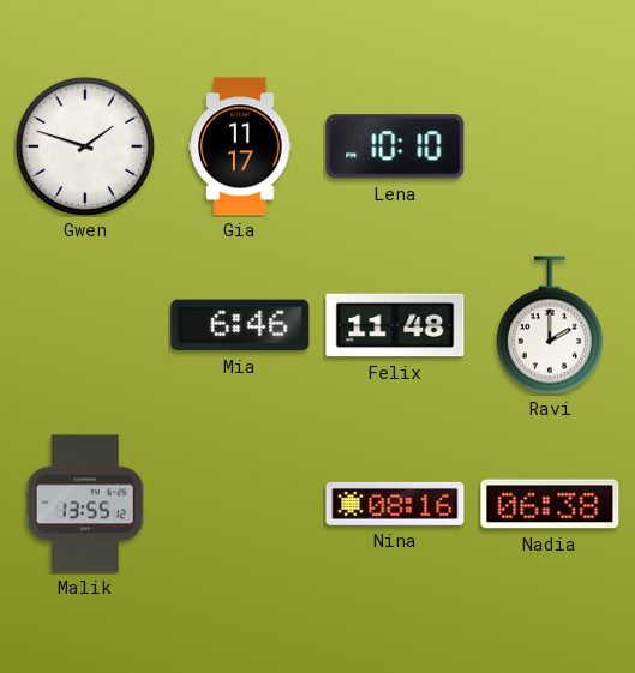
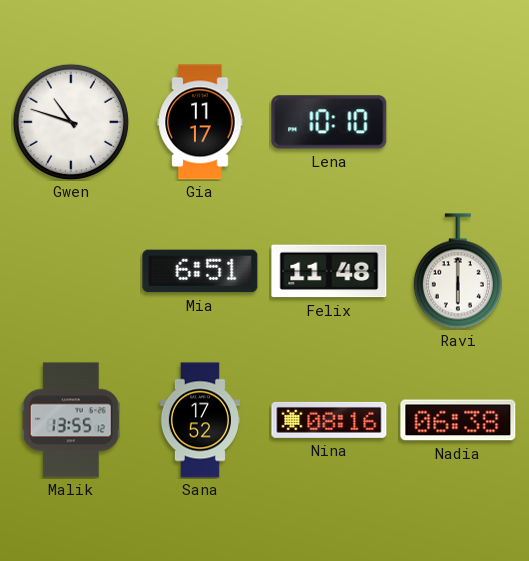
Gwen: 1:48 -> 10:48
Mia: 6:46 -> 6:51
Ravi: 2:00 -> 6:00
Sana: none -> 17:52
